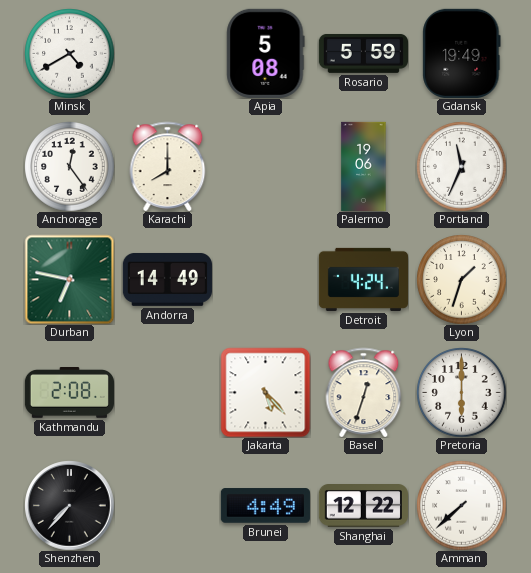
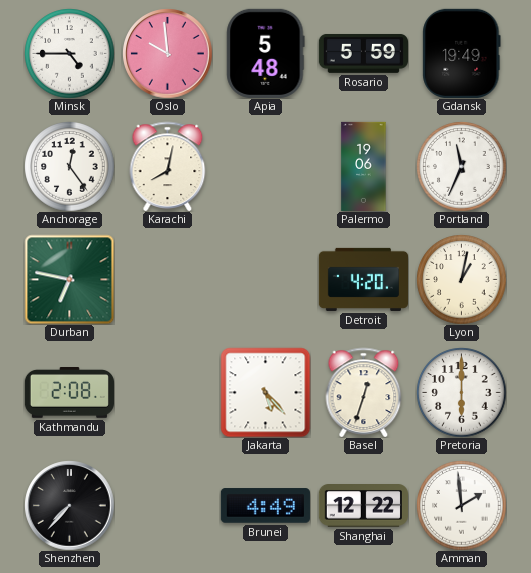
Minsk: 4:40 -> 4:45
Oslo: none -> 9:59
Apia: 5:08 -> 5:48
Karachi: 8:00 -> 8:02
Andorra: 14:49 -> none
Detroit: 4:24 -> 4:20
Lyon: 1:33 -> 1:02
Amman: 7:38 -> 1:59
